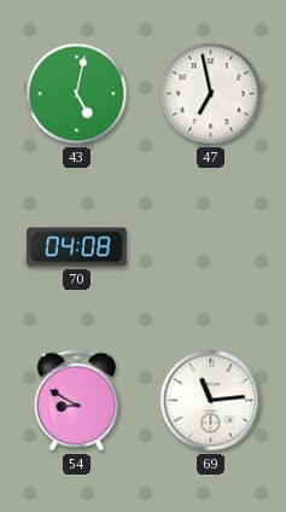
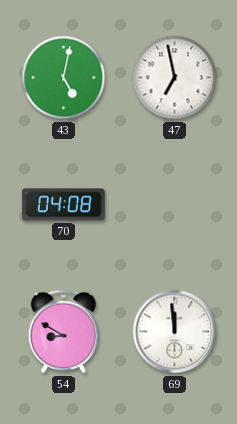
69: 11:14 -> 11:59
